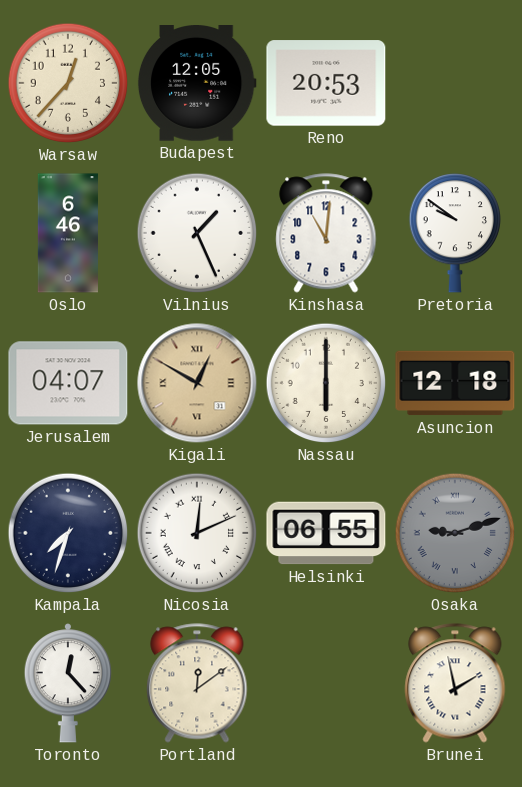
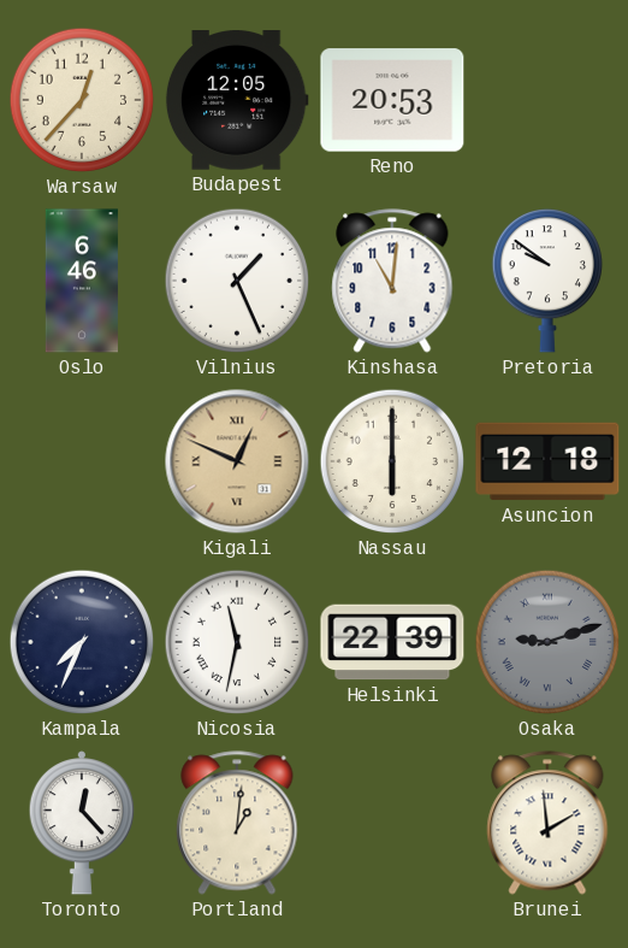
Jerusalem: 04:07 -> none
Kigali: 12:50 -> 12:49
Kampala: 7:33 -> 7:34
Nicosia: 12:11 -> 11:32
Helsinki: 06:55 -> 22:39
Portland: 12:09 -> 1:01
Brunei: 1:58 -> 1:59
